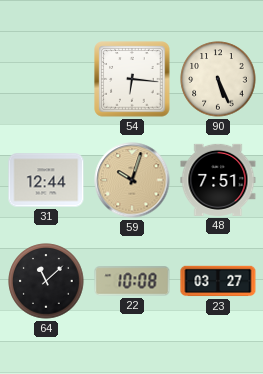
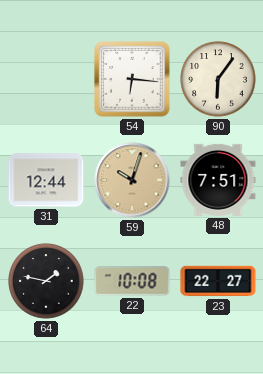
90: 5:26 -> 6:06
64: 11:08 -> 1:47
23: 03:27 -> 22:27
